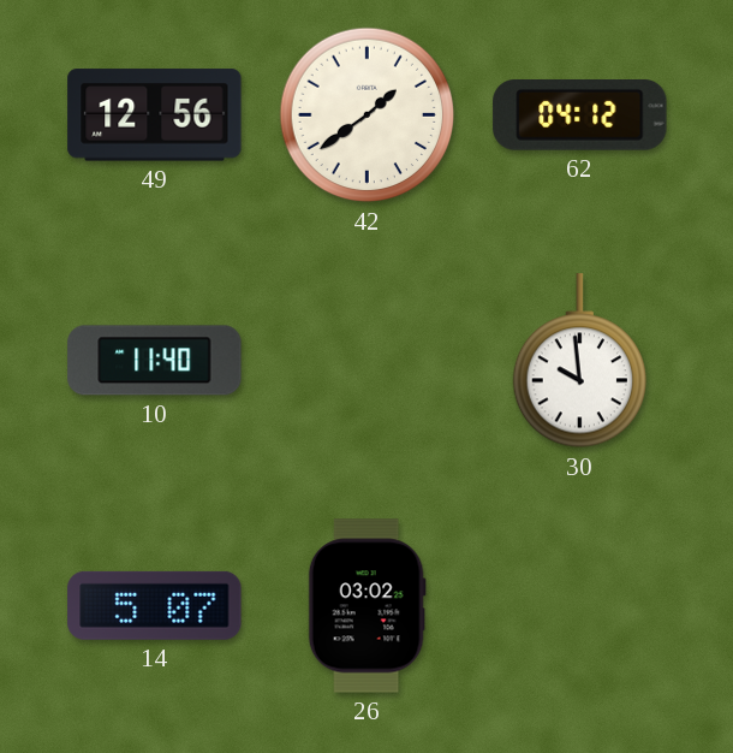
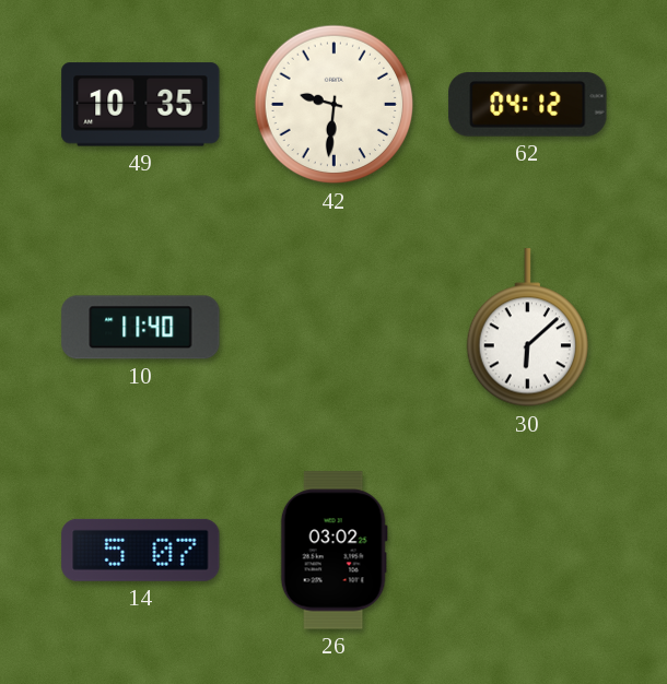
49: 12:56 -> 10:35
42: 1:39 -> 9:31
30: 9:59 -> 6:08
